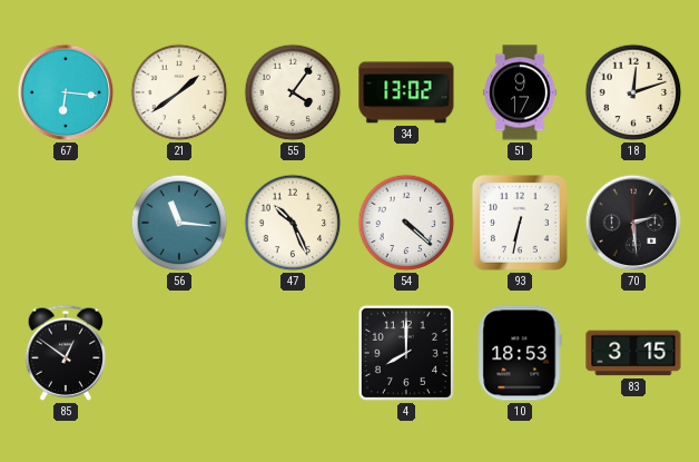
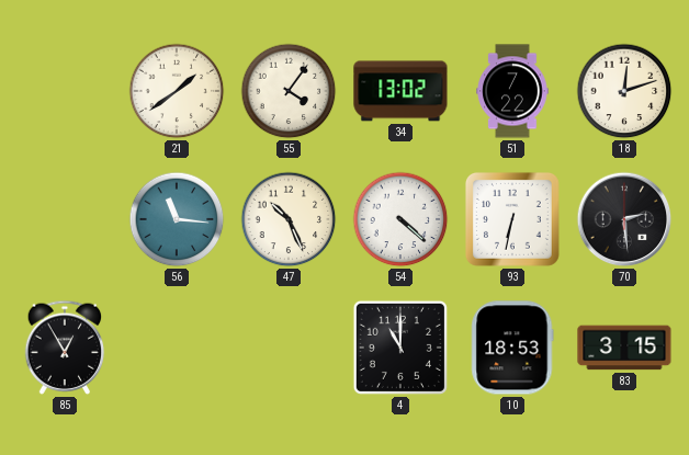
67: 6:16 -> none
51: 9:17 -> 7:22
85: 12:51 -> 12:55
4: 8:00 -> 11:00
